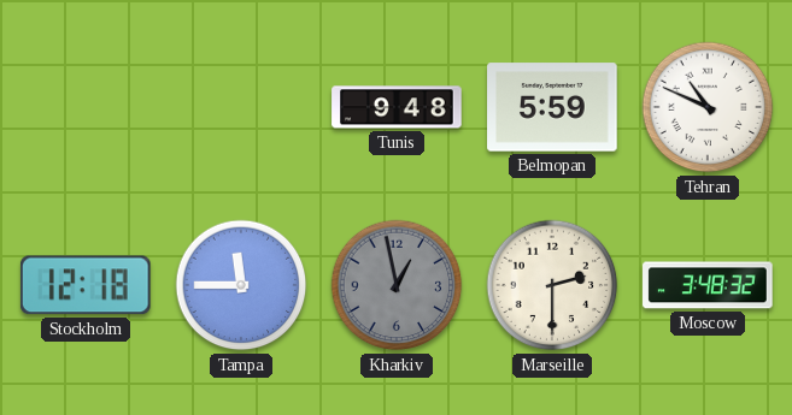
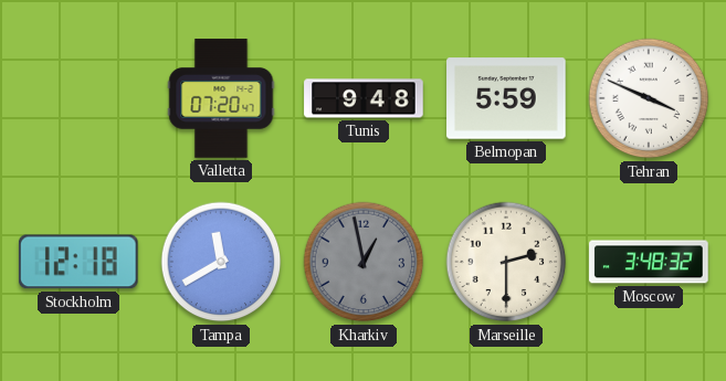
Valletta: none -> 07:20
Tehran: 10:49 -> 3:49
Tampa: 11:45 -> 11:40
